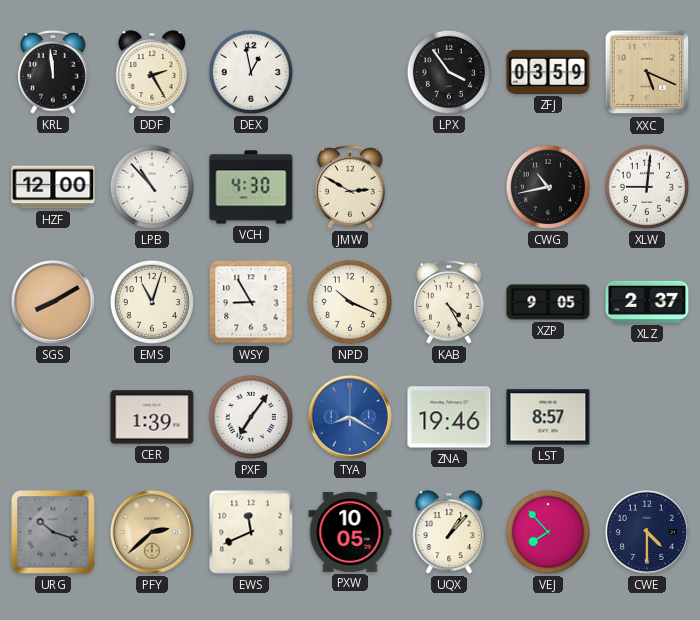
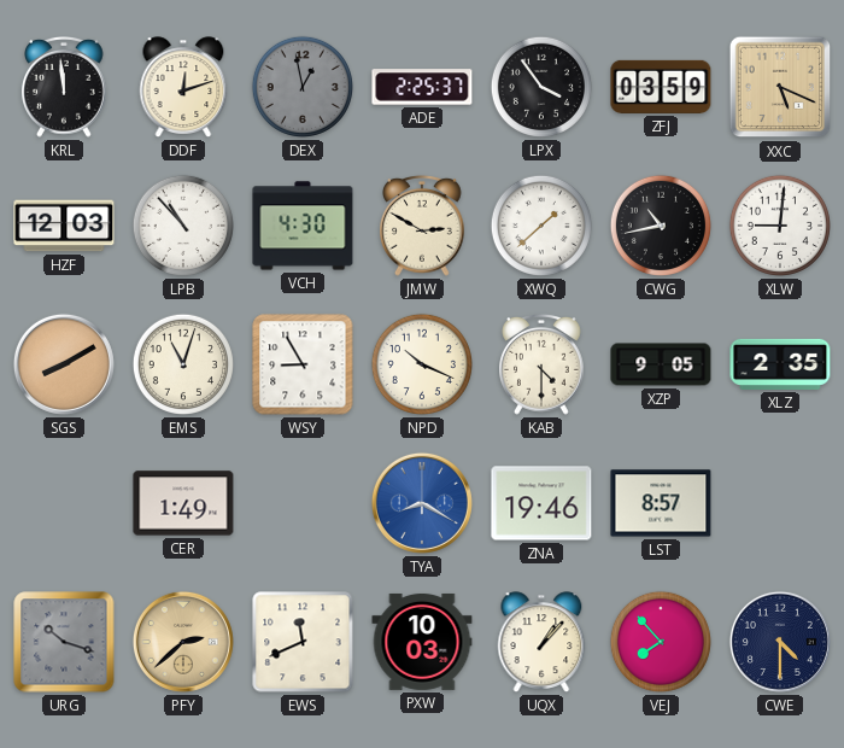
DDF: 2:25 -> 12:12
DEX dial: white -> grey
ADE: none -> 2:25
HZF: 12:00 -> 12:03
XWQ: none -> 1:38
KAB: 4:25 -> 4:30
XLZ: 2:37 -> 2:35
CER: 1:39 -> 1:49
PXF: 7:06 -> none
PXW: 10:05 -> 10:03
